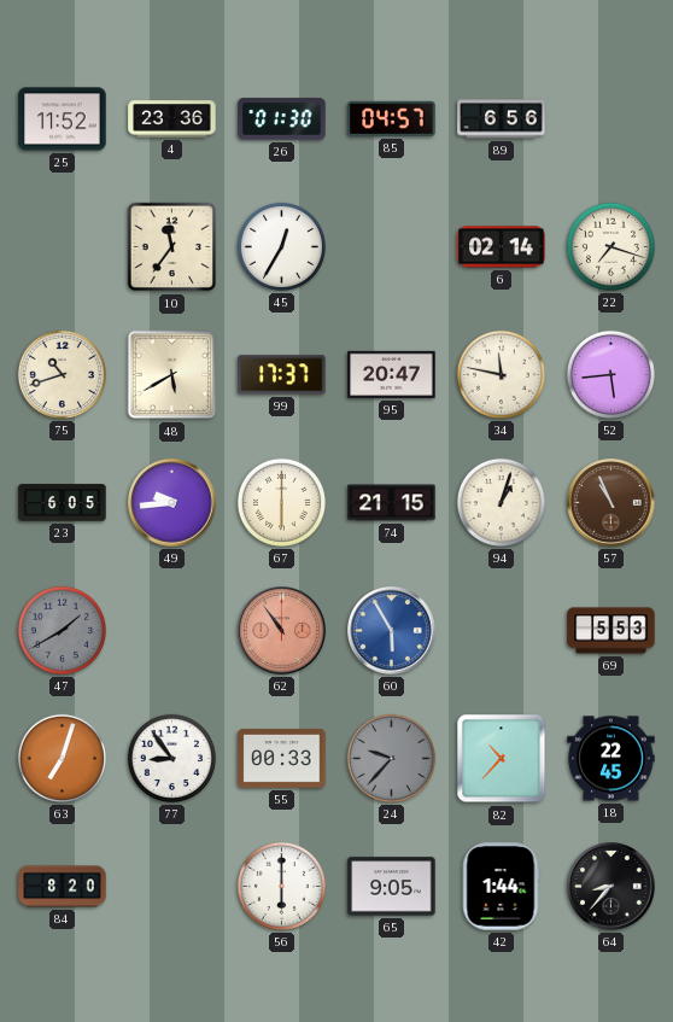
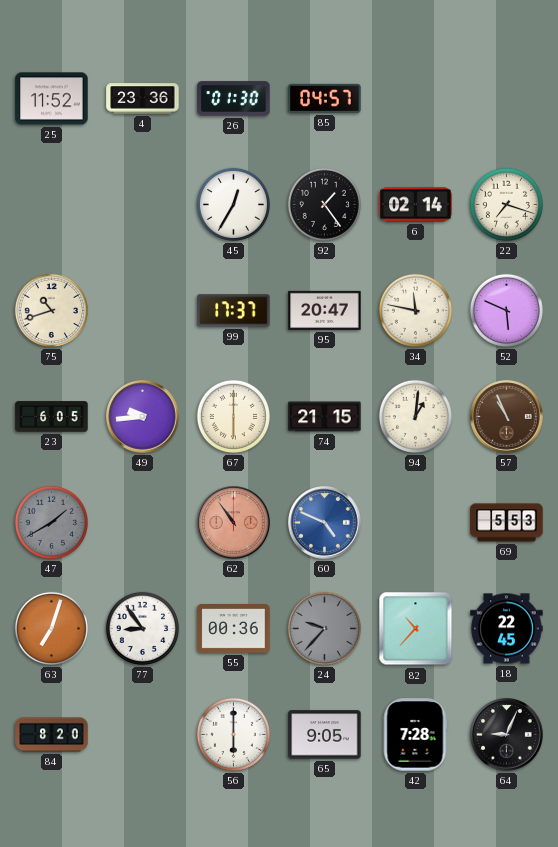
89: 6:56 -> none
10: 11:36 -> none
92: none -> 1:24
48: 5:40 -> none
52: 5:44 -> 5:49
94: 1:03 -> 1:01
60: 5:55 -> 4:49
55: 00:33 -> 00:36
42: 1:44 -> 7:28
64: 8:37 -> 9:04
